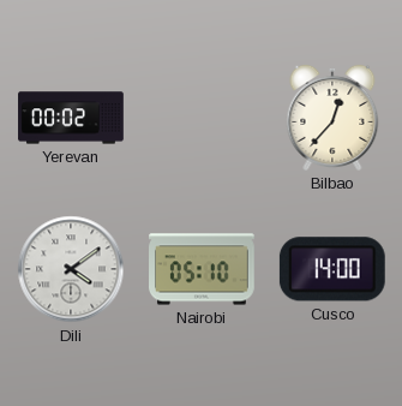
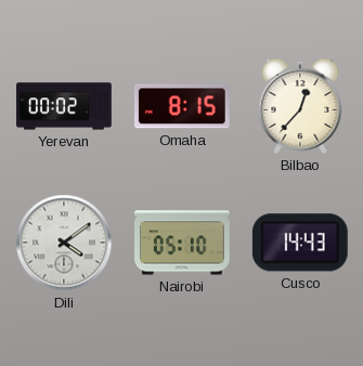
Omaha: none -> 8:15
Cusco: 14:00 -> 14:43
